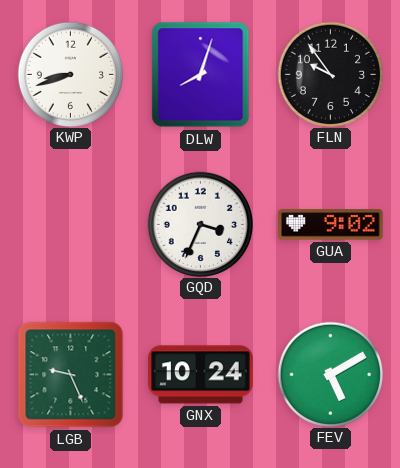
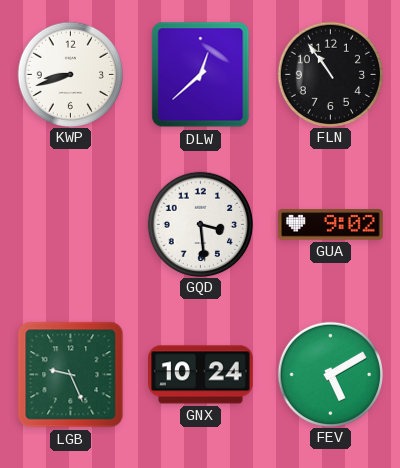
DLW: 8:03 -> 12:38
FLN: 9:54 -> 10:54
GQD: 3:34 -> 3:29
